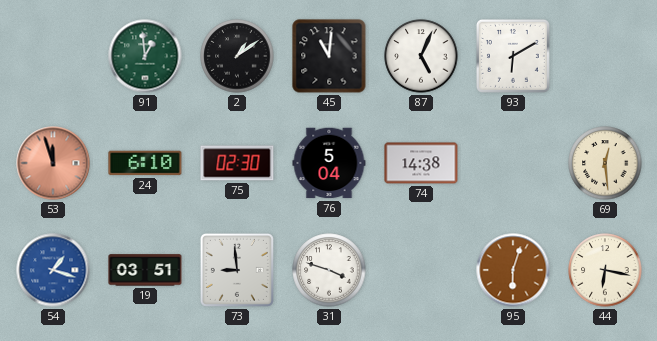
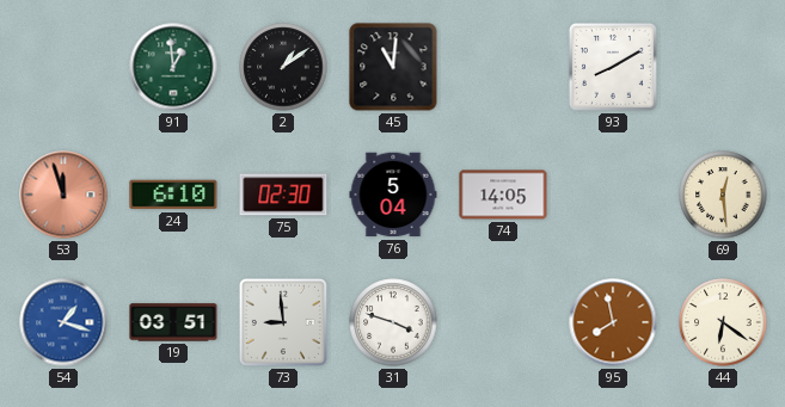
87: 5:04 -> none
93: 6:10 -> 8:10
74: 14:38 -> 14:05
95: 6:03 -> 7:58
44: 6:17 -> 6:21
